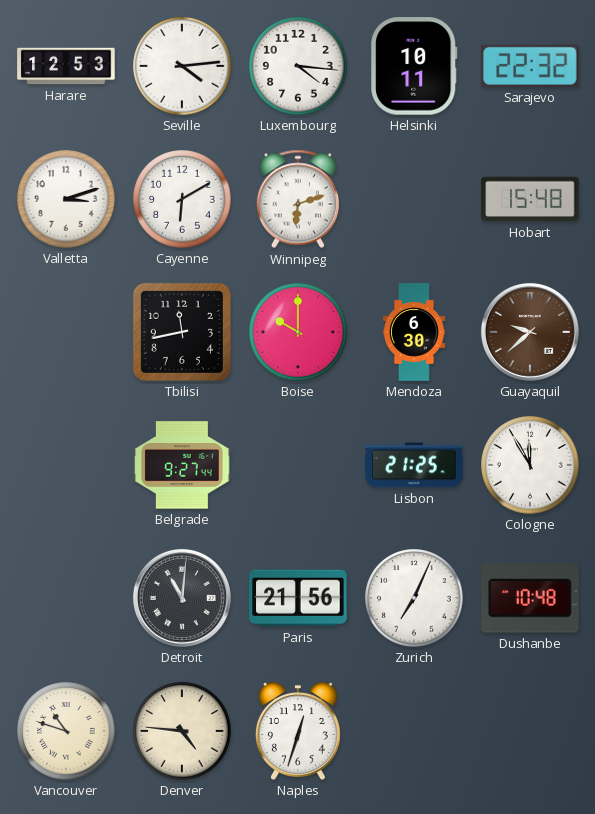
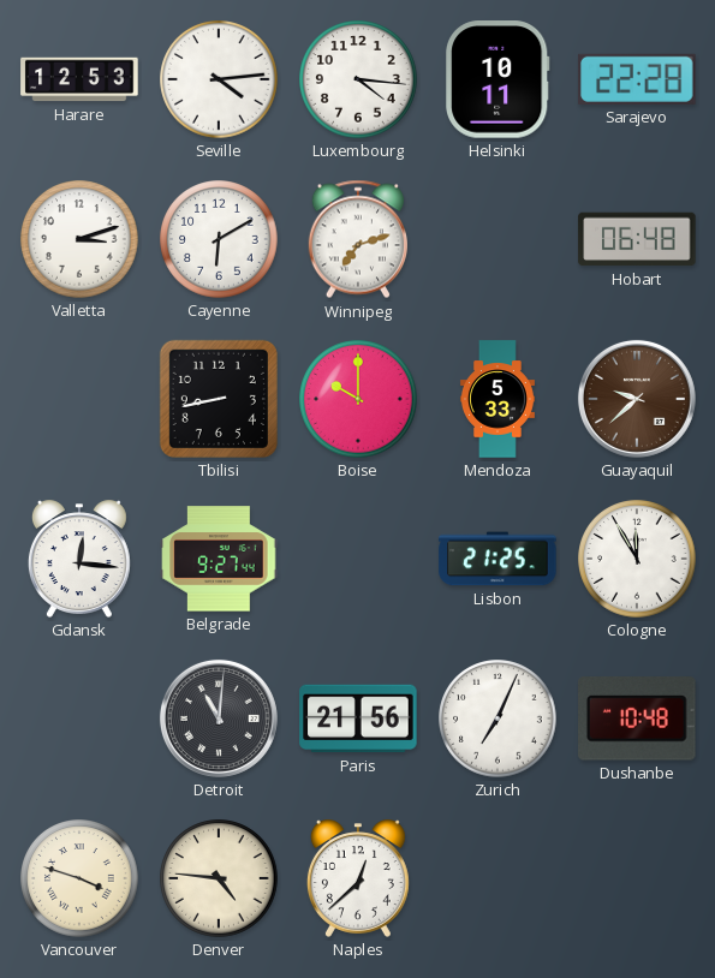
Sarajevo: 22:32 -> 22:28
Winnipeg: 6:12 -> 7:12
Hobart: 15:48 -> 06:48
Tbilisi: 11:43 -> 8:43
Mendoza: 6:30 -> 5:33
Gdansk: none -> 12:16
Vancouver: 10:48 -> 3:48
Naples: 12:33 -> 12:38
